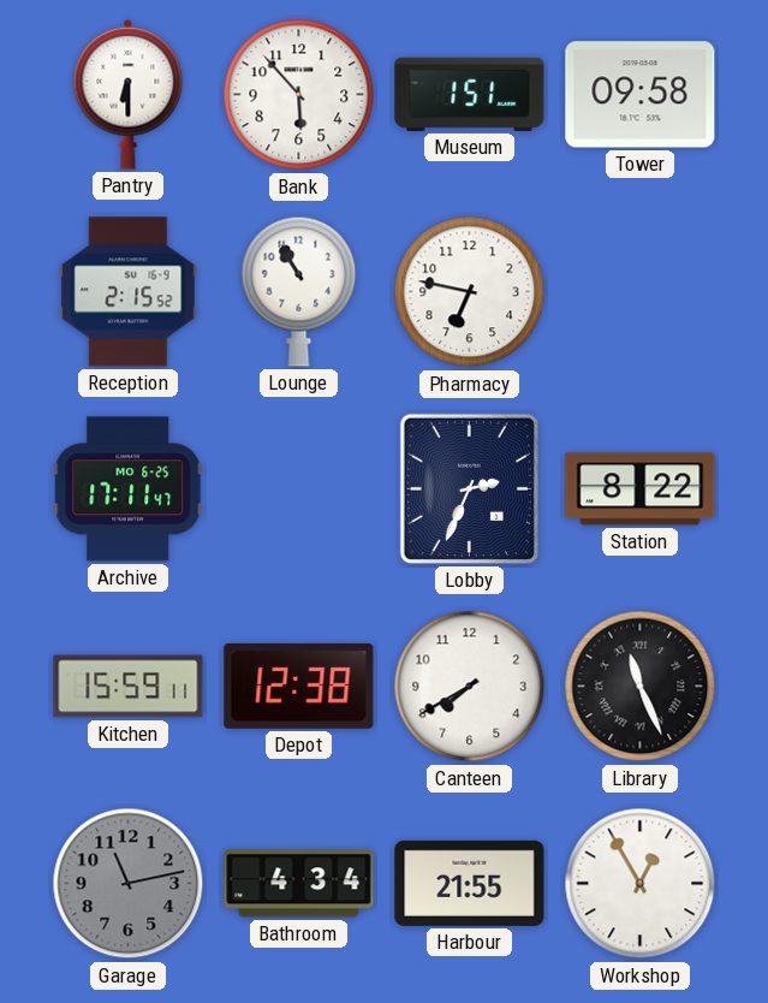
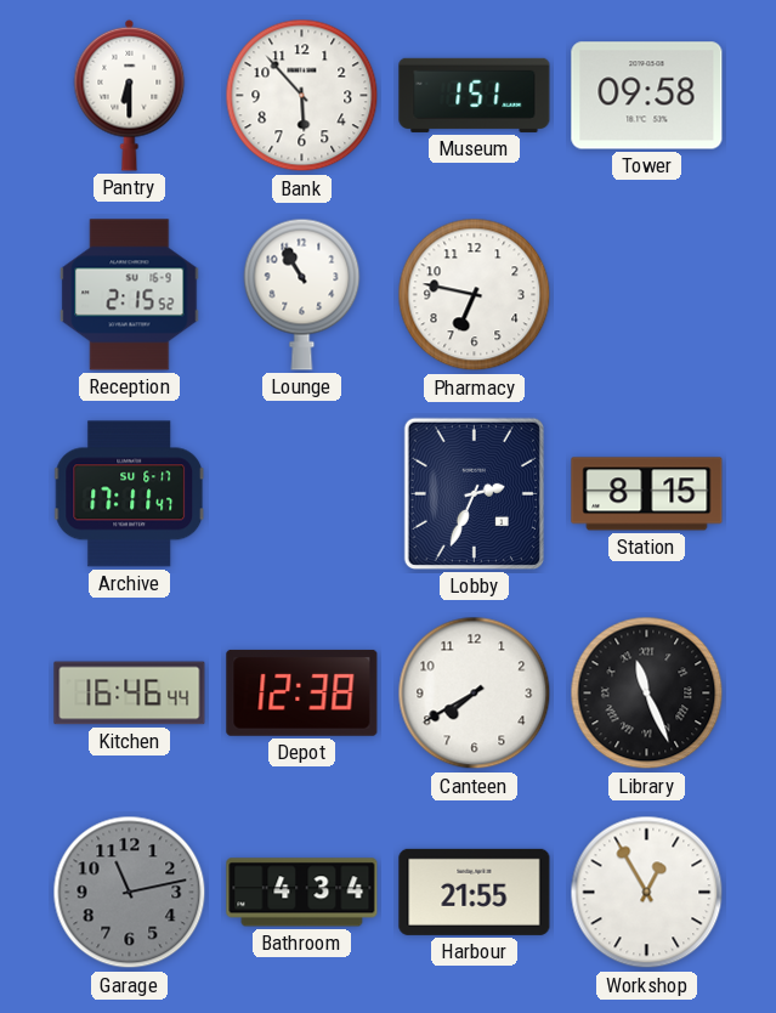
Archive date: MO 6-25 -> SU 6-17
Station: 8:22 -> 8:15
Kitchen: 15:59 -> 16:46
